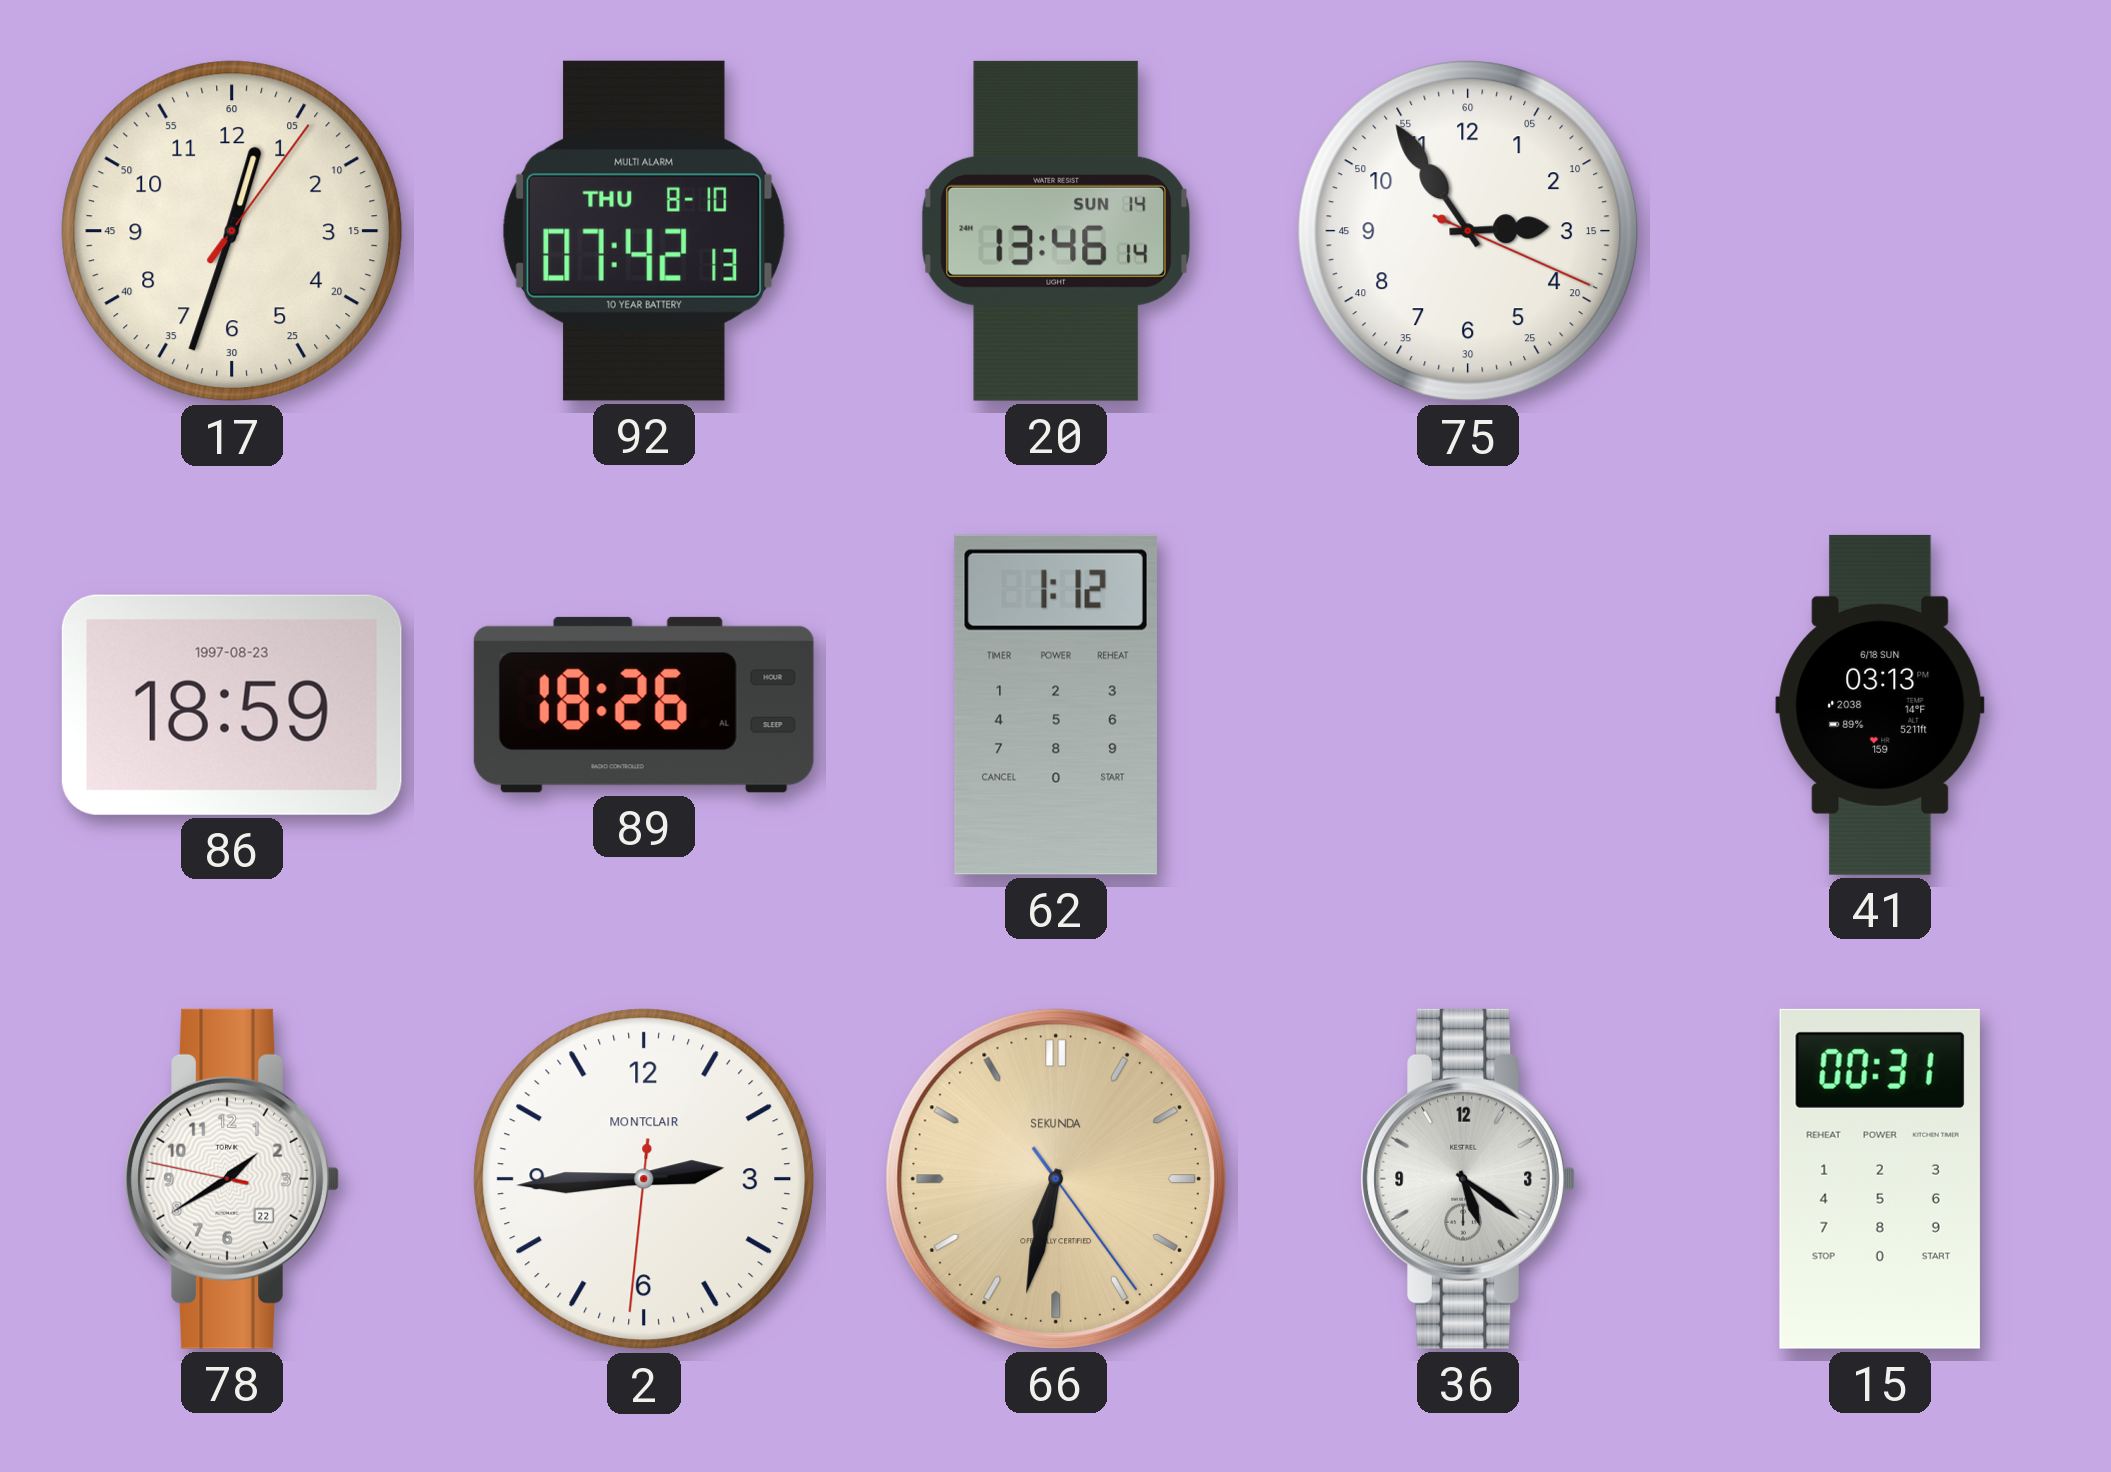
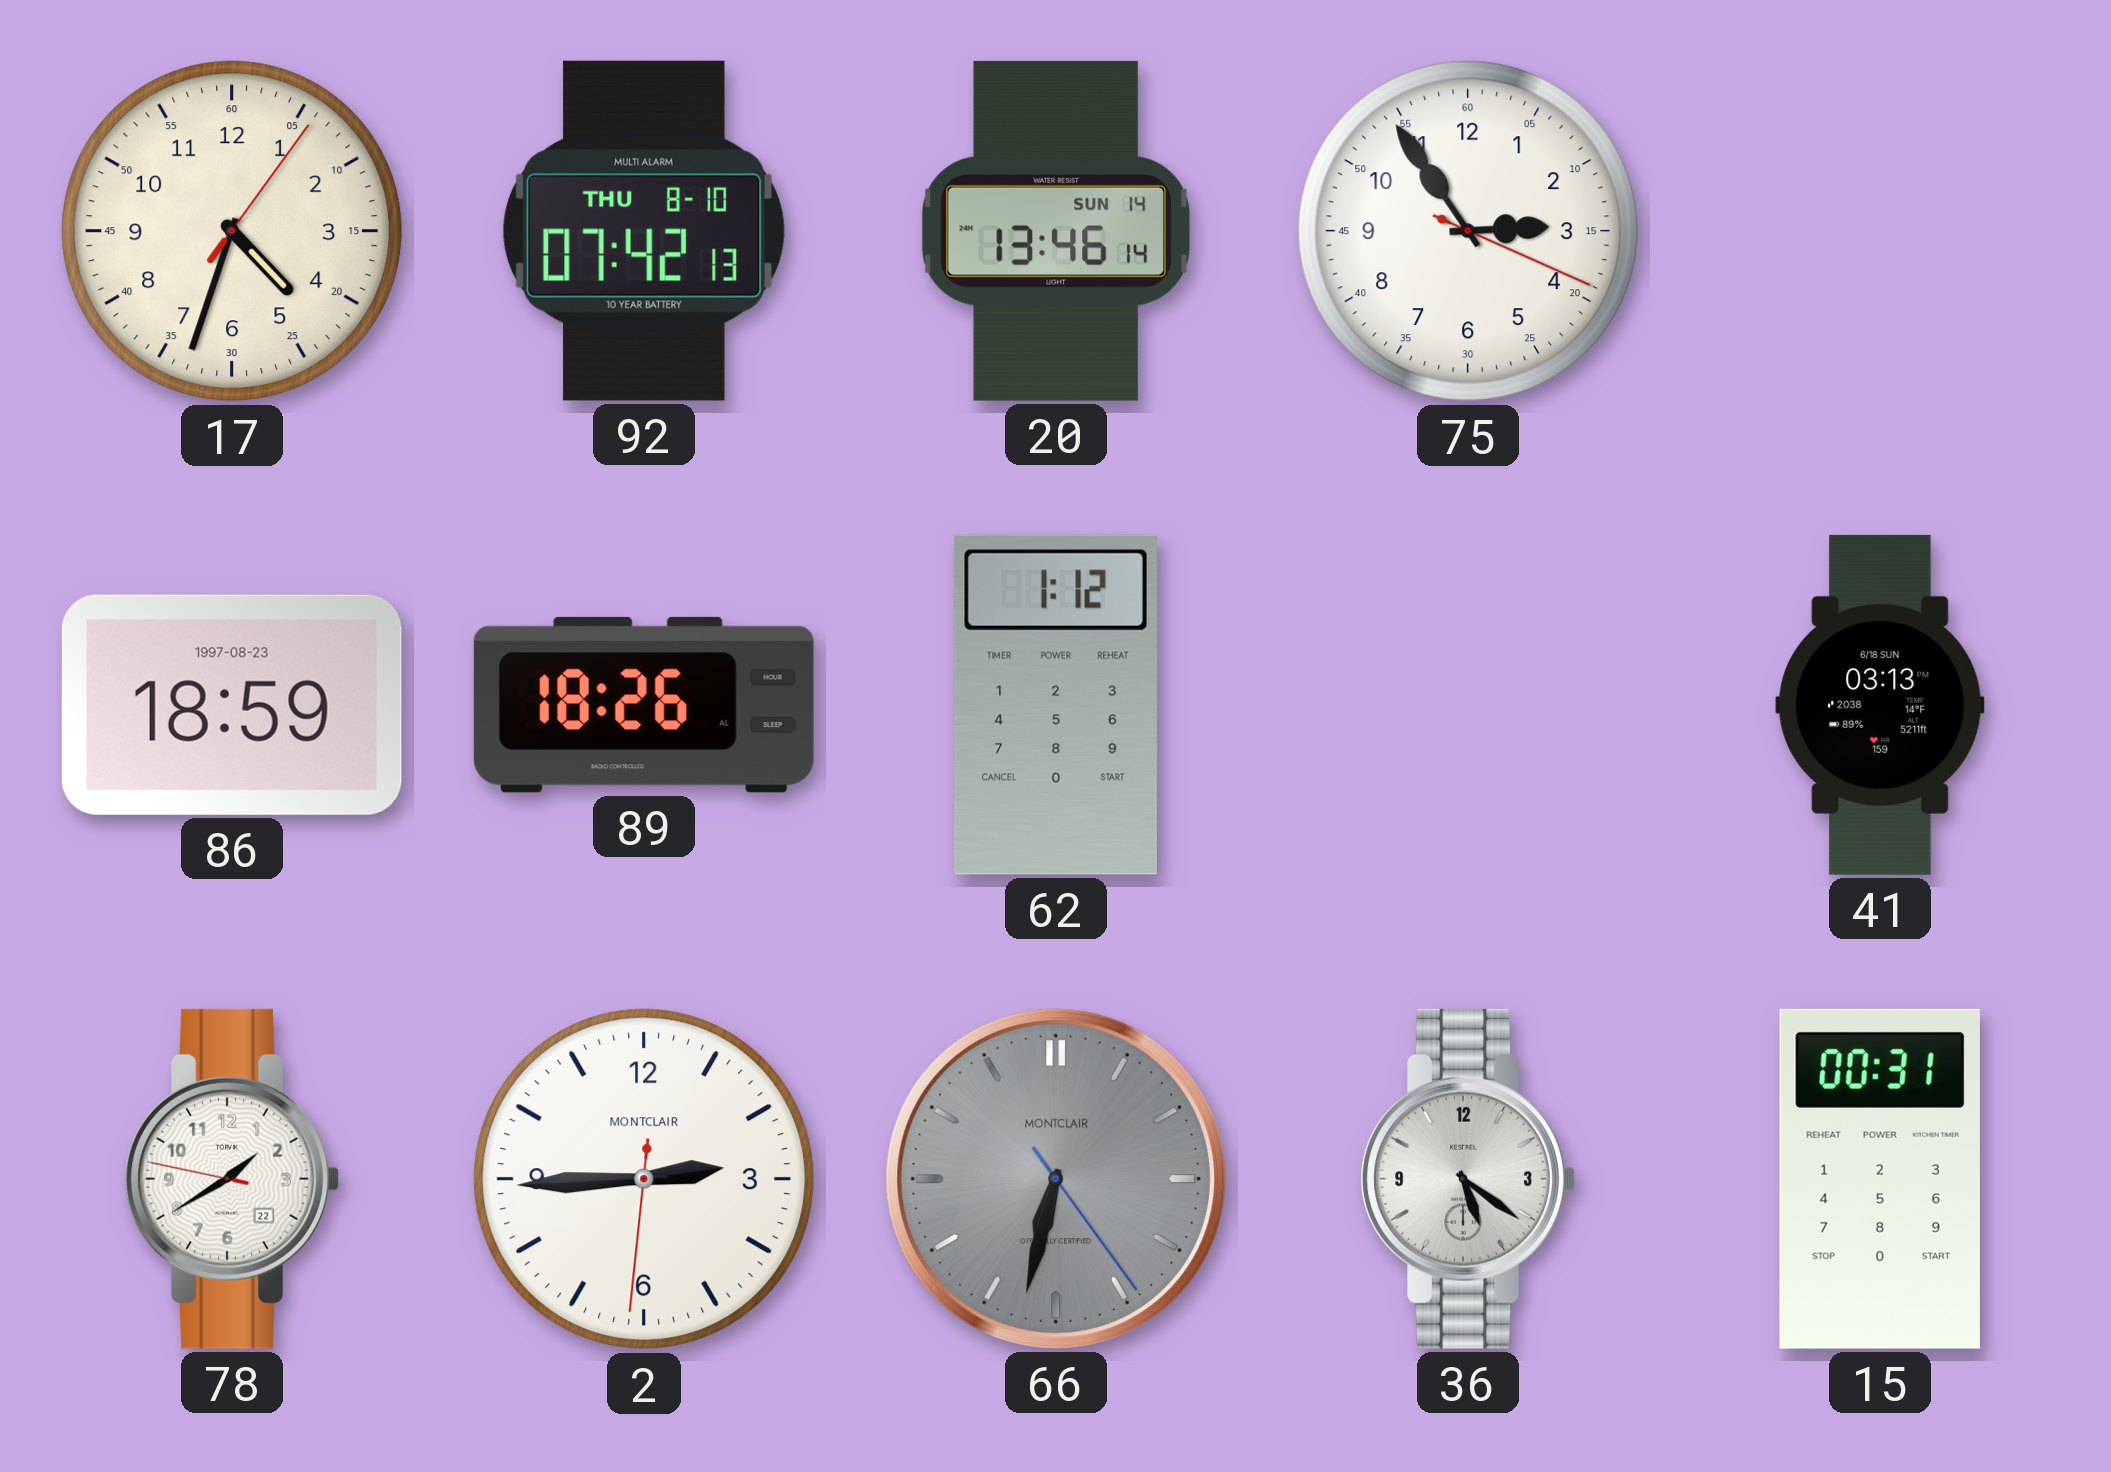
17: 12:33 -> 4:33
66 dial: champagne -> grey
66 brand: SEKUNDA -> MONTCLAIR
